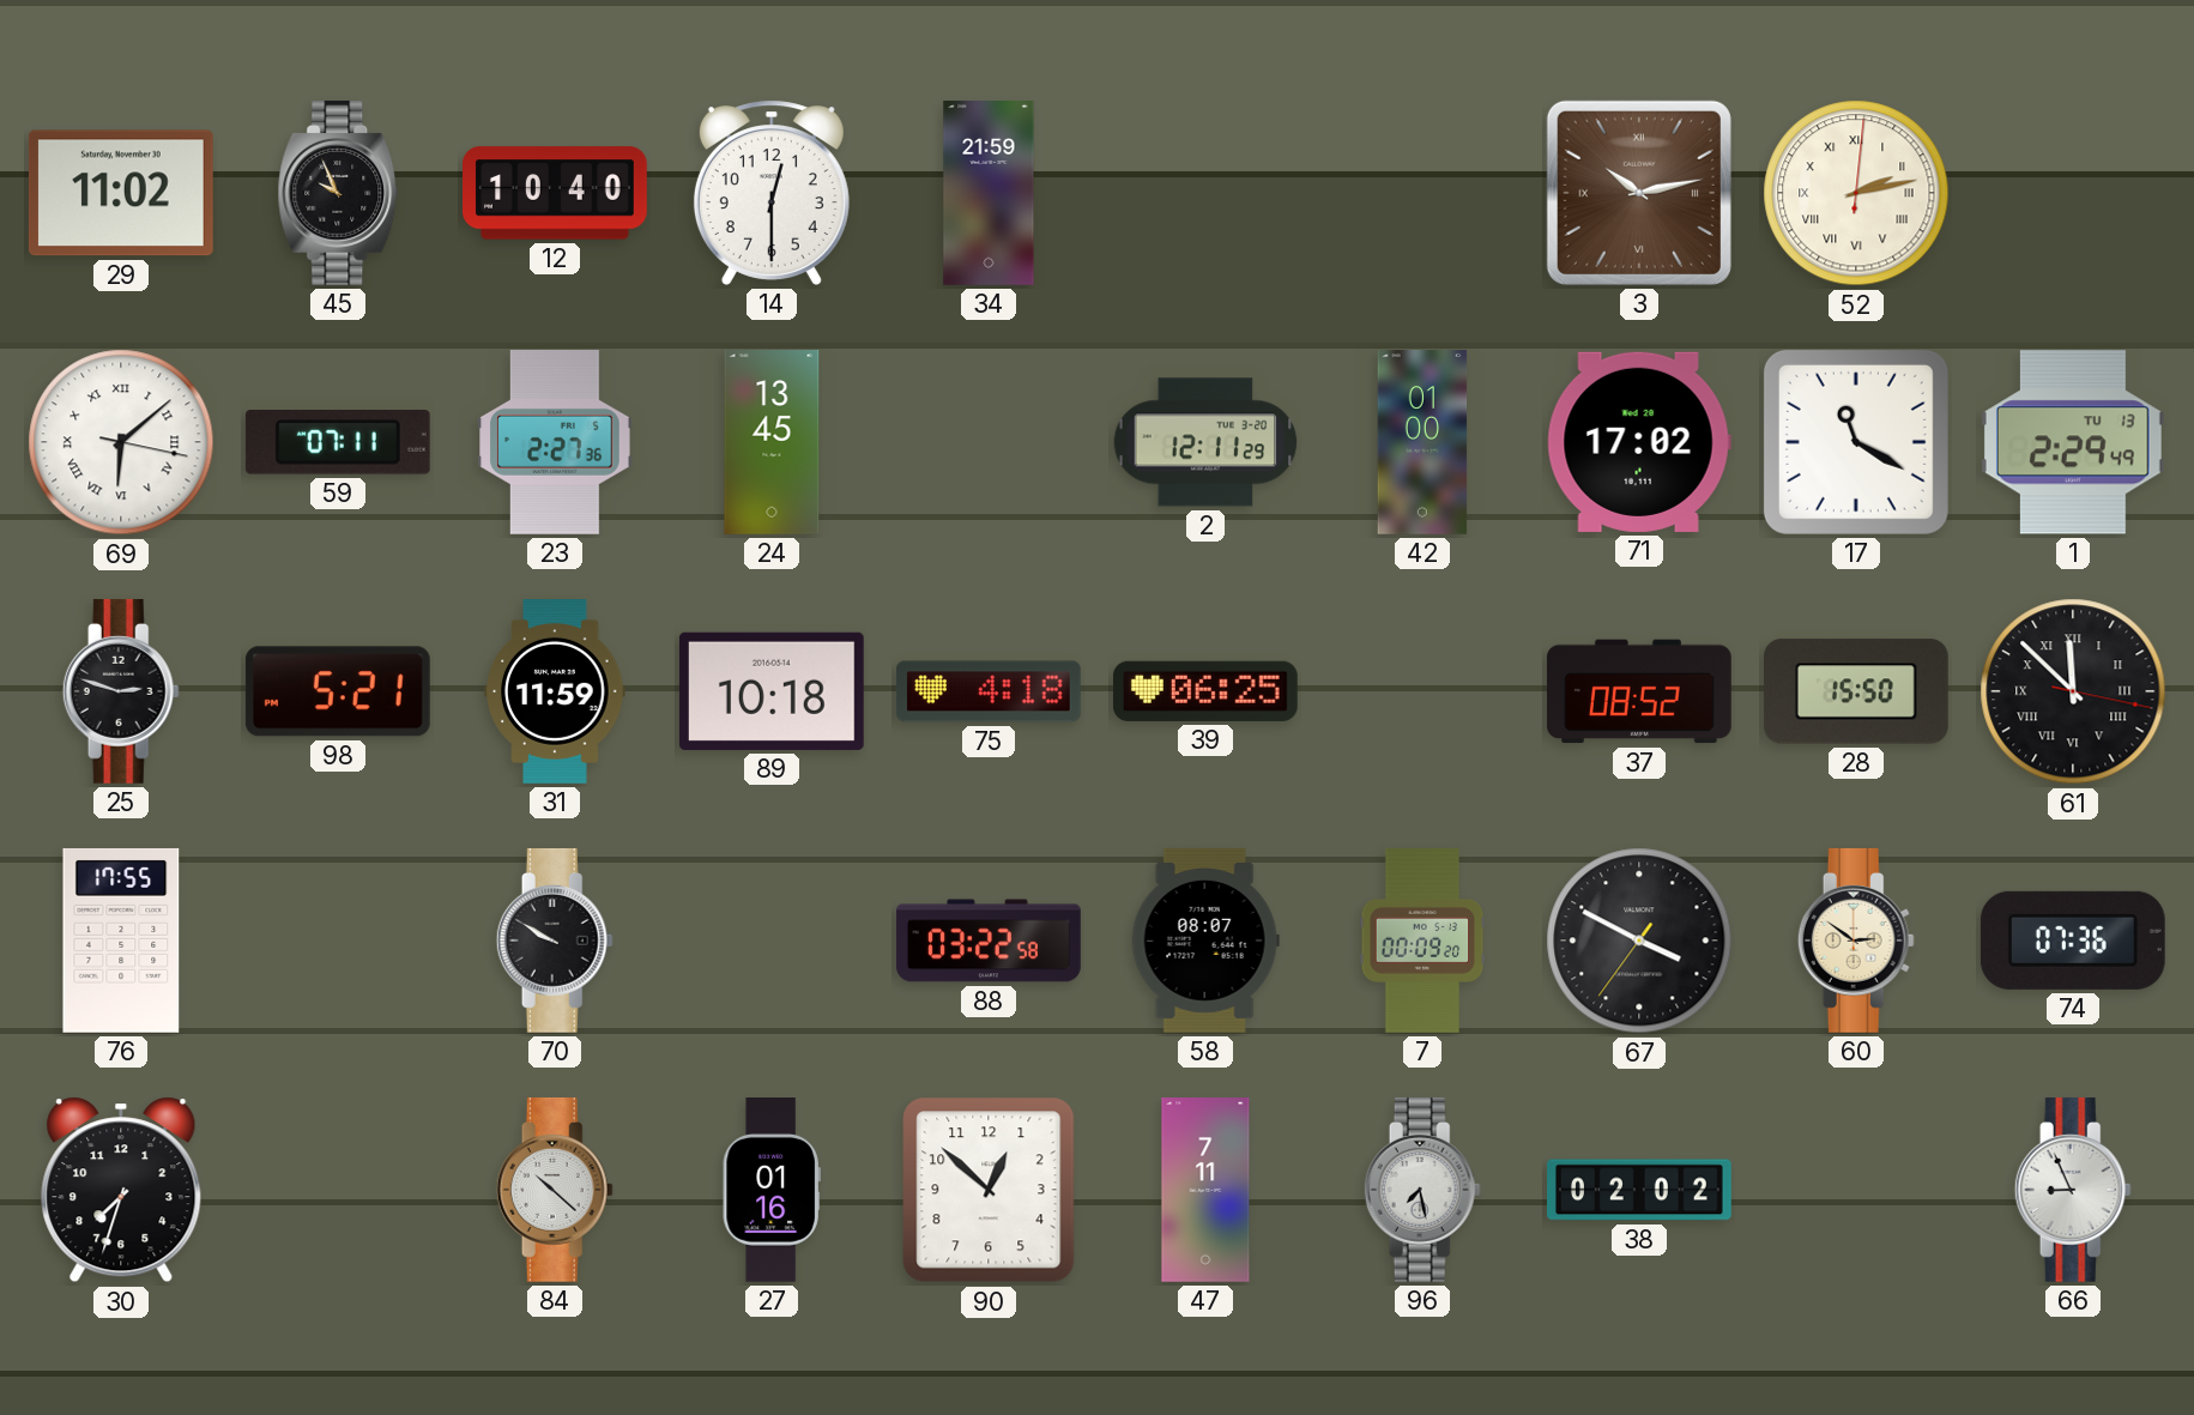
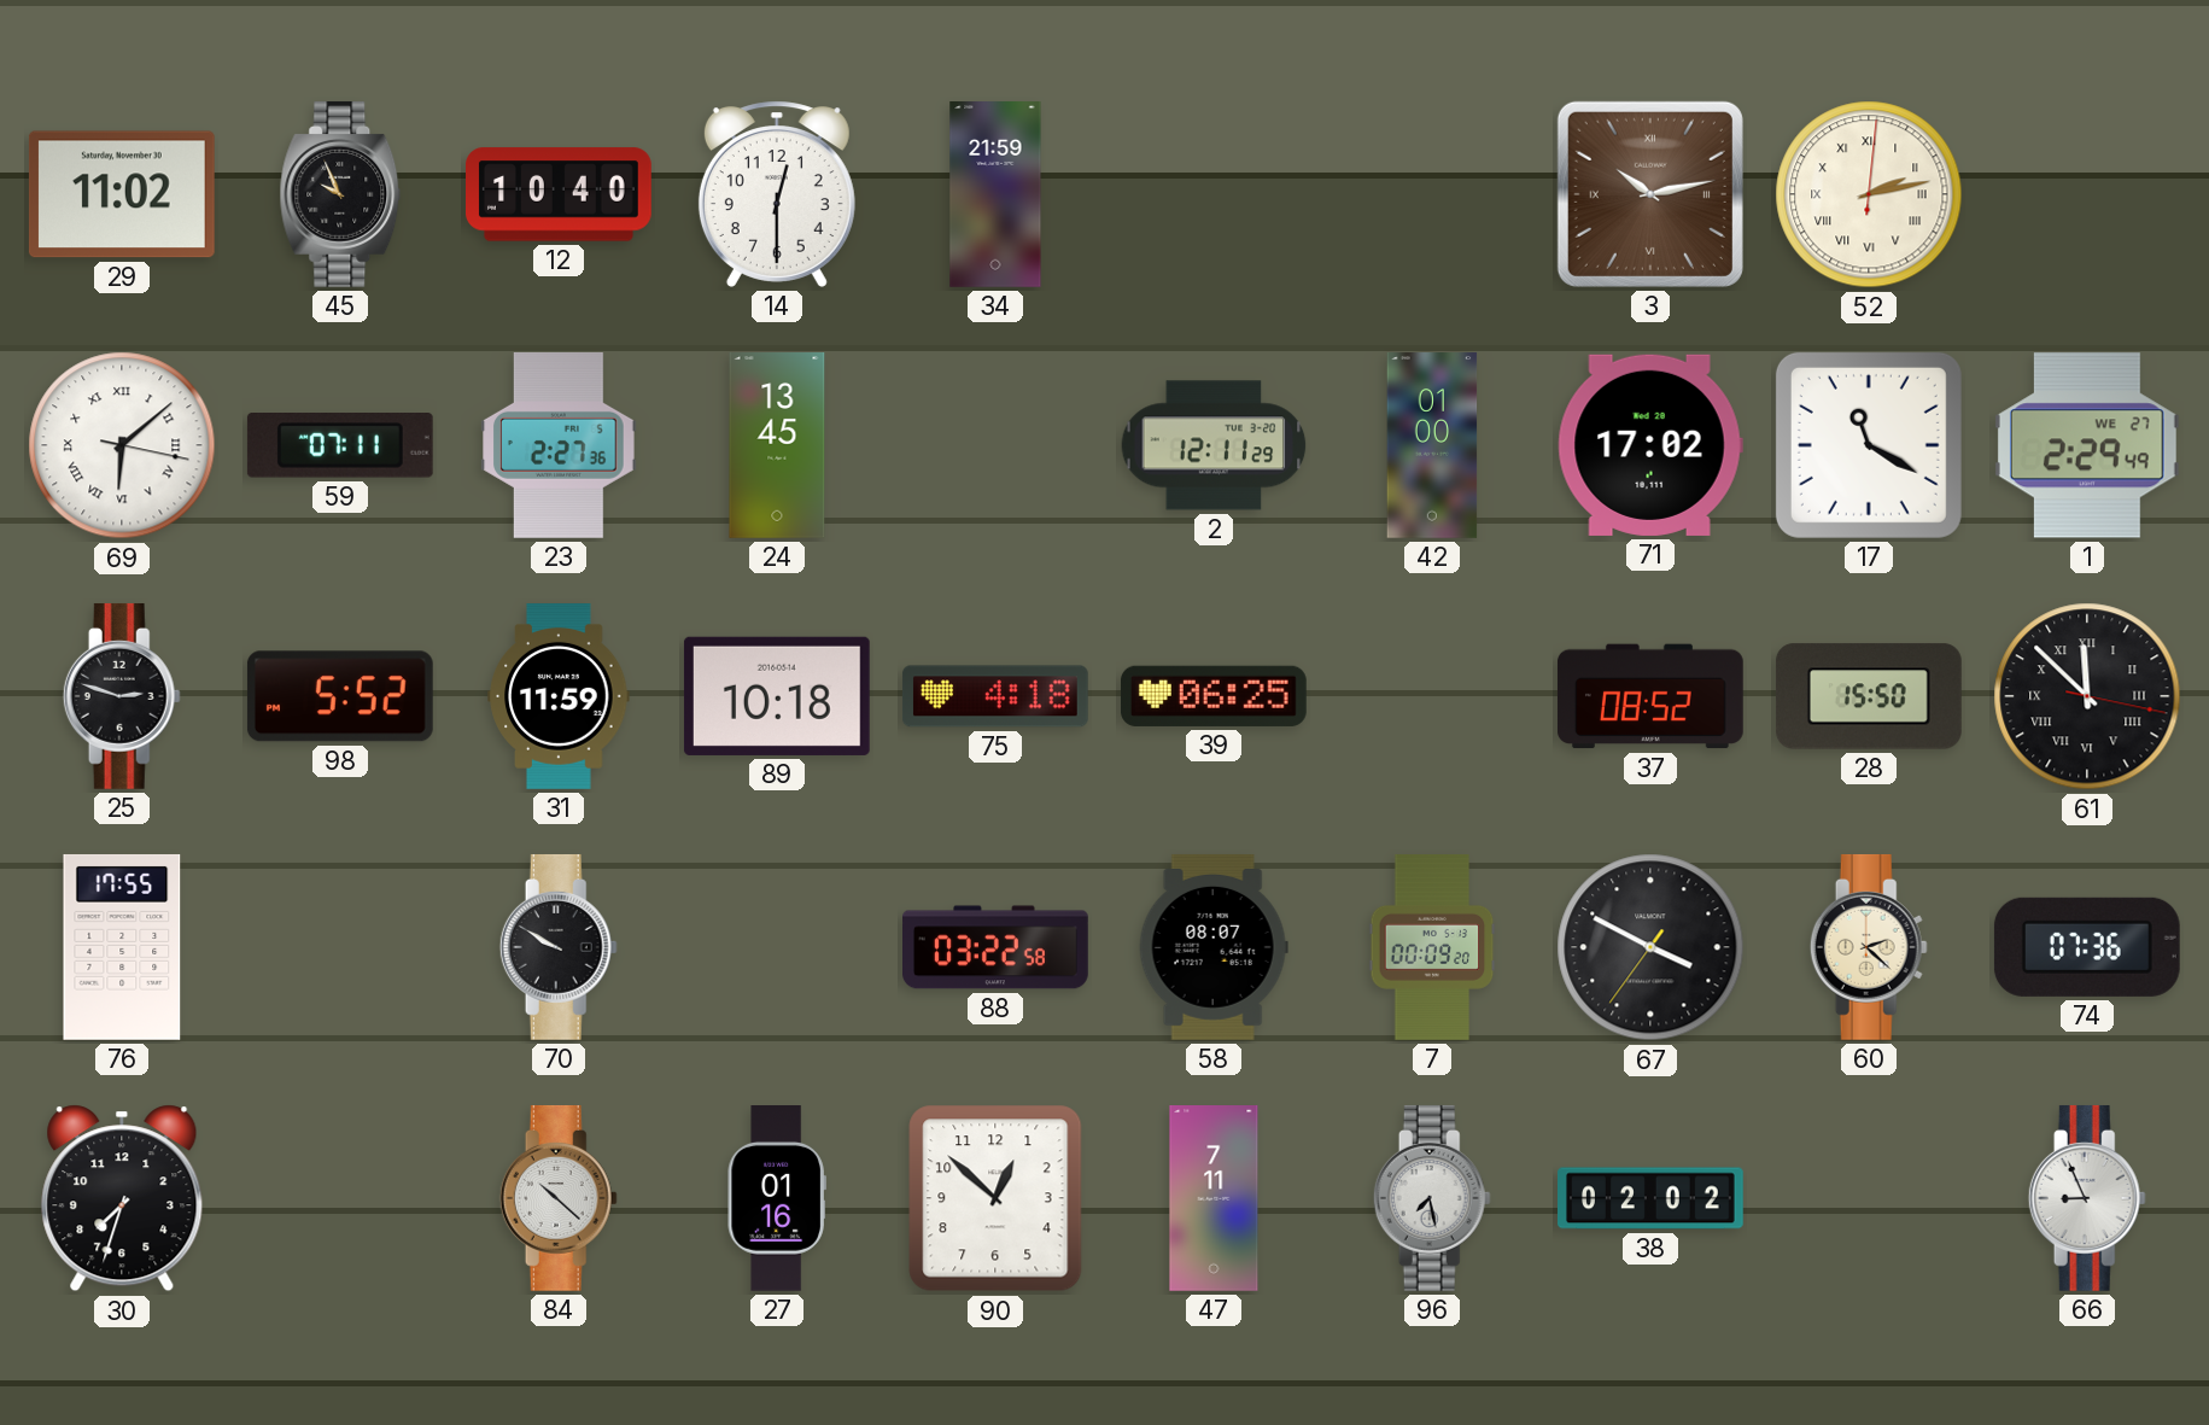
1 date: TU 13 -> WE 27
98: 5:21 -> 5:52
60: 2:51 -> 2:22
